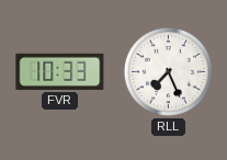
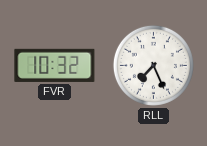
FVR: 10:33 -> 10:32
